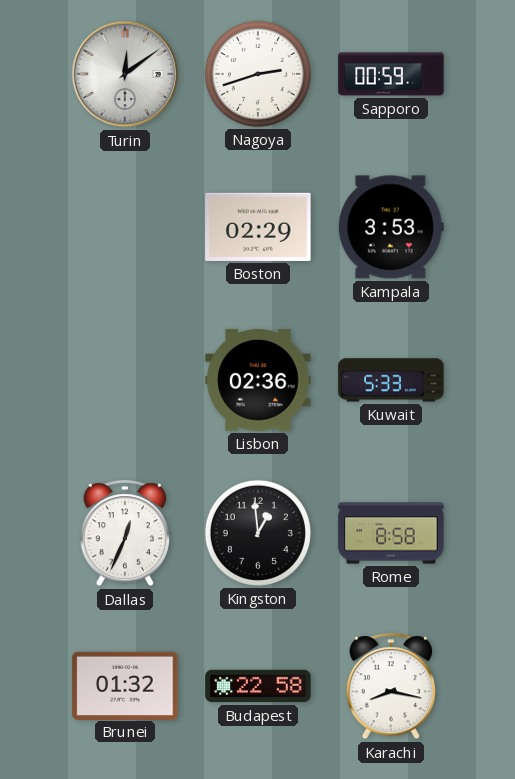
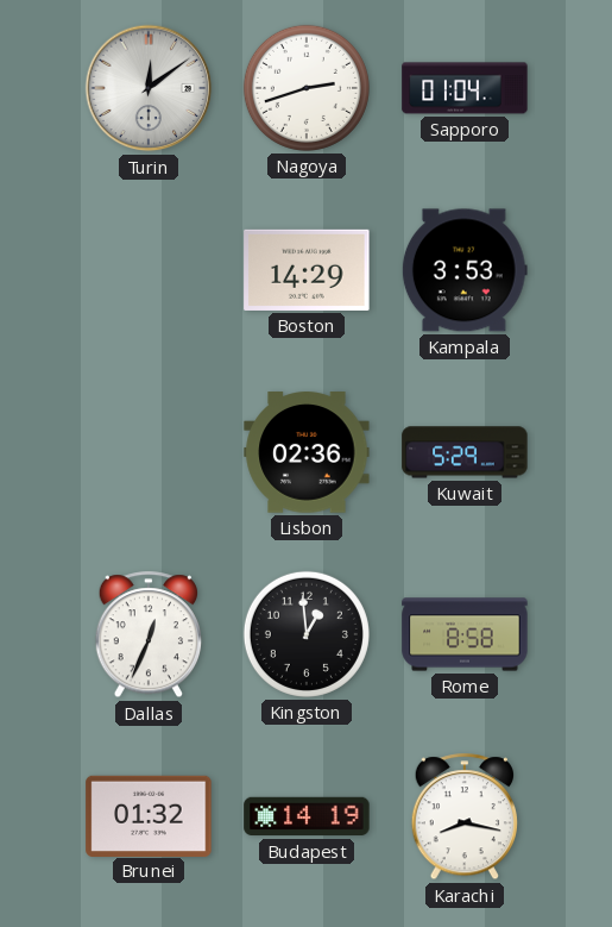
Sapporo: 00:59 -> 01:04
Boston: 02:29 -> 14:29
Kuwait: 5:33 -> 5:29
Budapest: 22:58 -> 14:19
